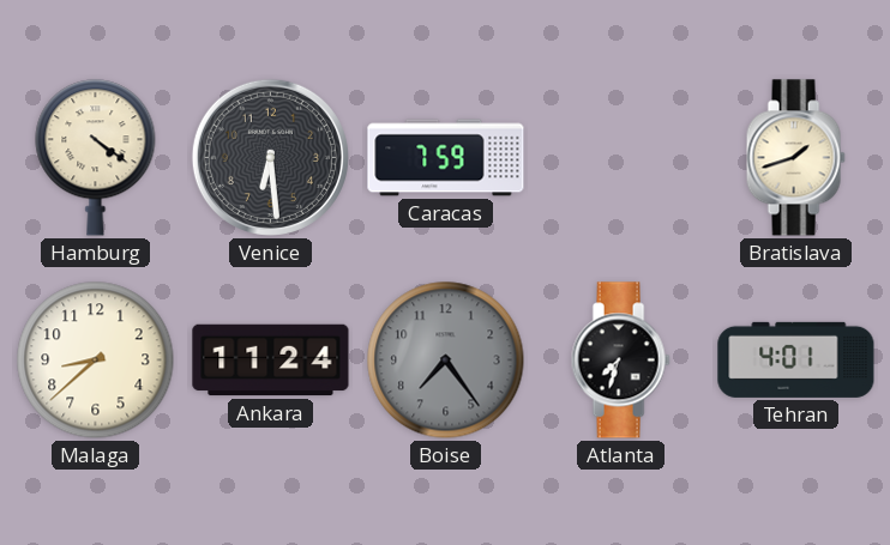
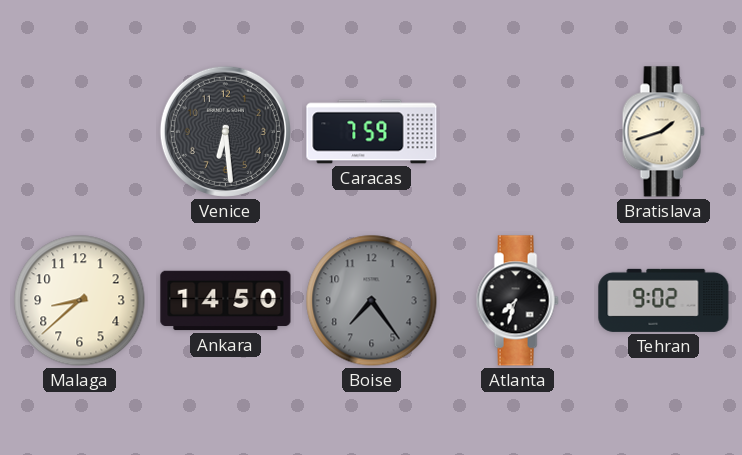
Hamburg: 4:21 -> none
Ankara: 11:24 -> 14:50
Tehran: 4:01 -> 9:02
